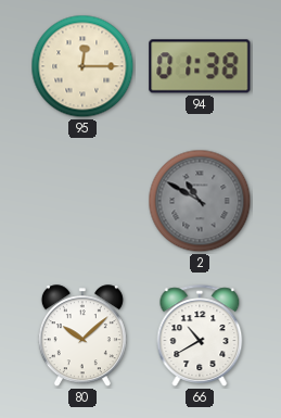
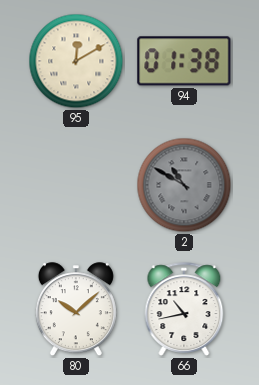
95: 12:15 -> 12:10
66: 10:40 -> 10:43
